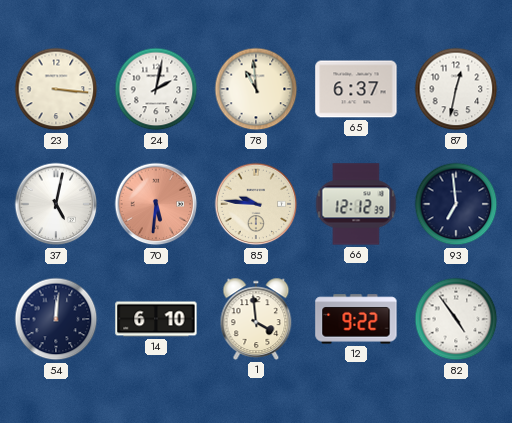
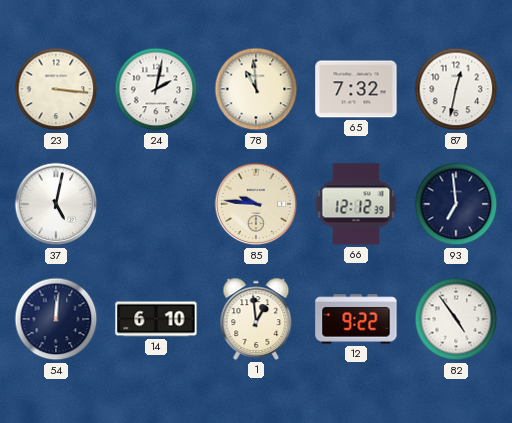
65: 6:37 -> 7:32
70: 5:31 -> none
1: 3:59 -> 12:59
